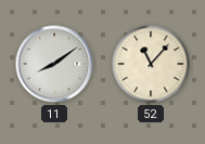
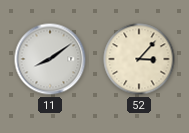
52: 11:07 -> 3:07
